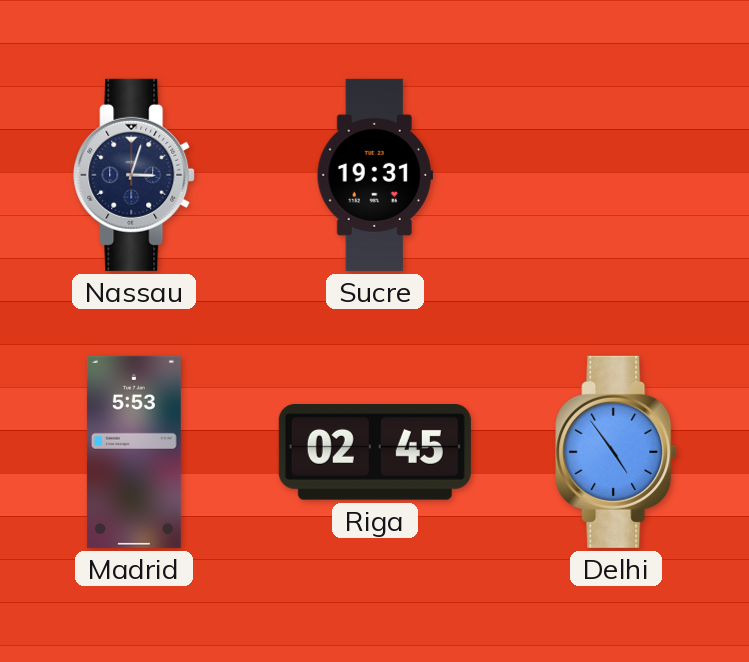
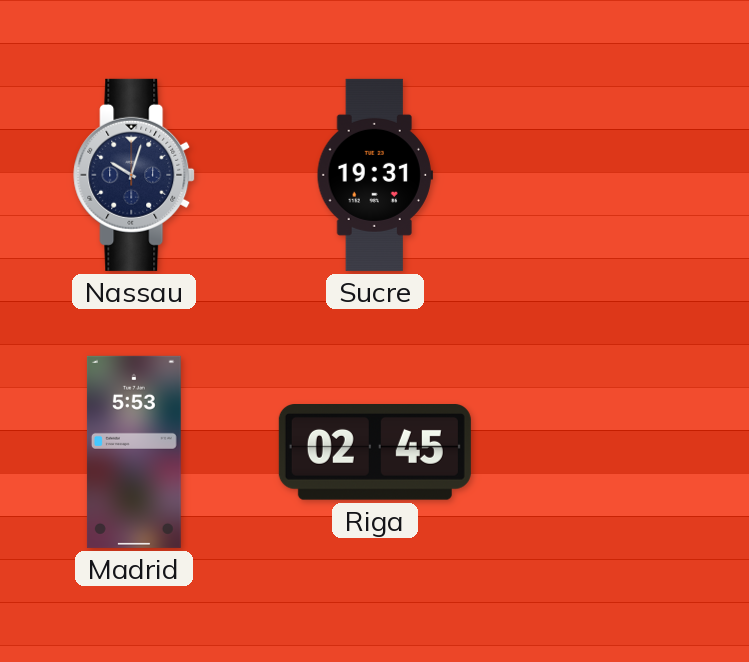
Nassau: 3:03 -> 10:03
Delhi: 4:54 -> none
